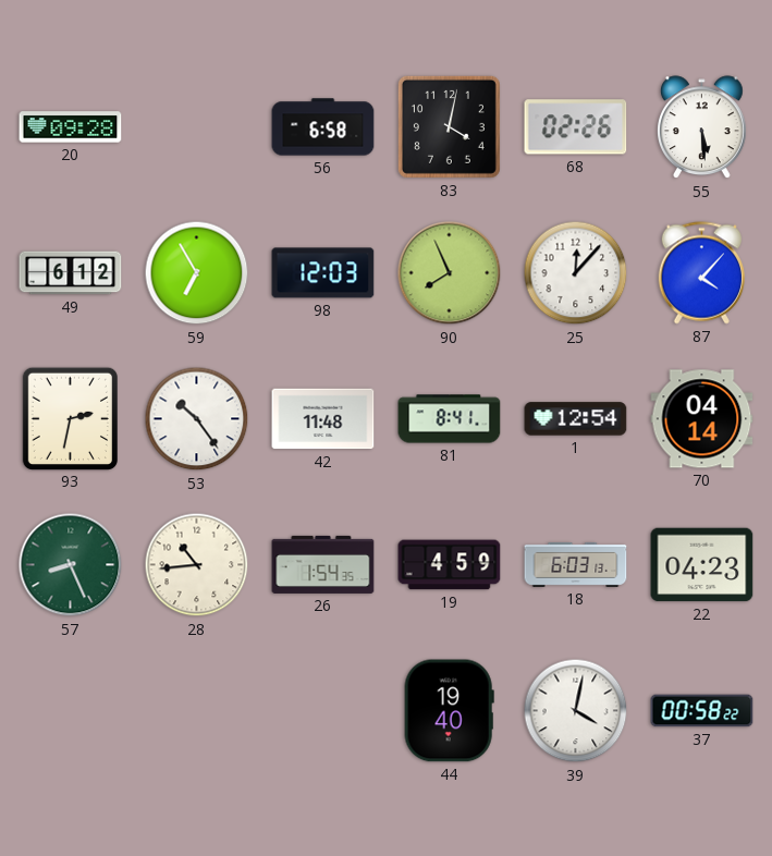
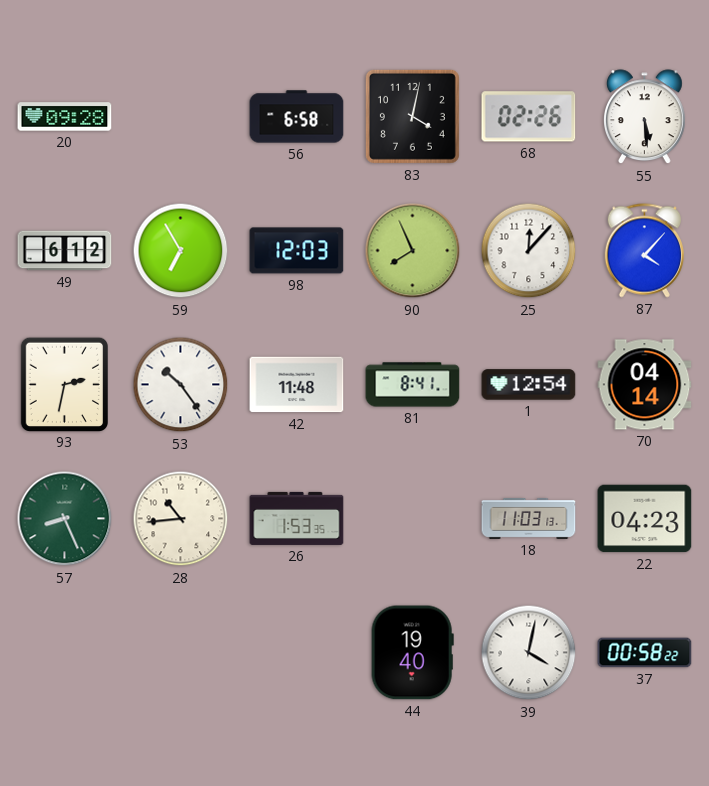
26: 1:54 -> 1:53
19: 4:59 -> none
18: 6:03 -> 11:03
